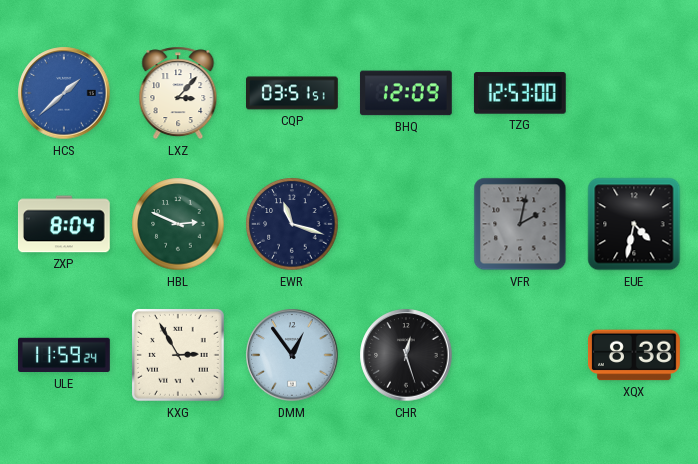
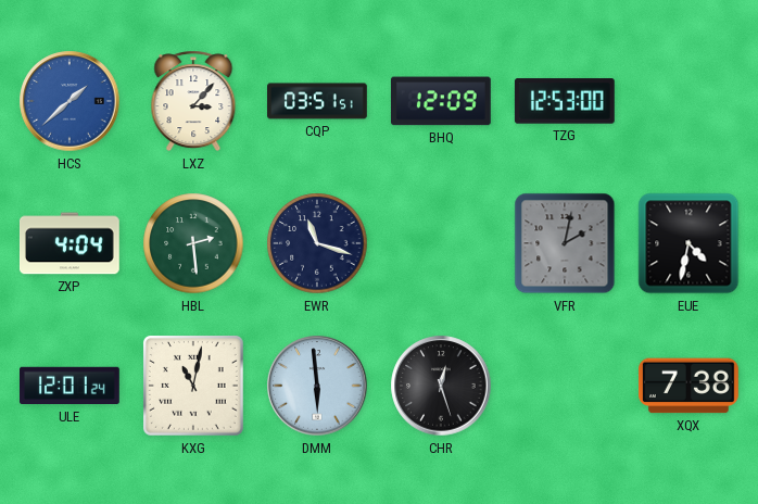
ZXP: 8:04 -> 4:04
HBL: 2:49 -> 2:29
ULE: 11:59 -> 12:01
KXG: 2:55 -> 11:02
DMM: 12:54 -> 5:59
XQX: 8:38 -> 7:38
